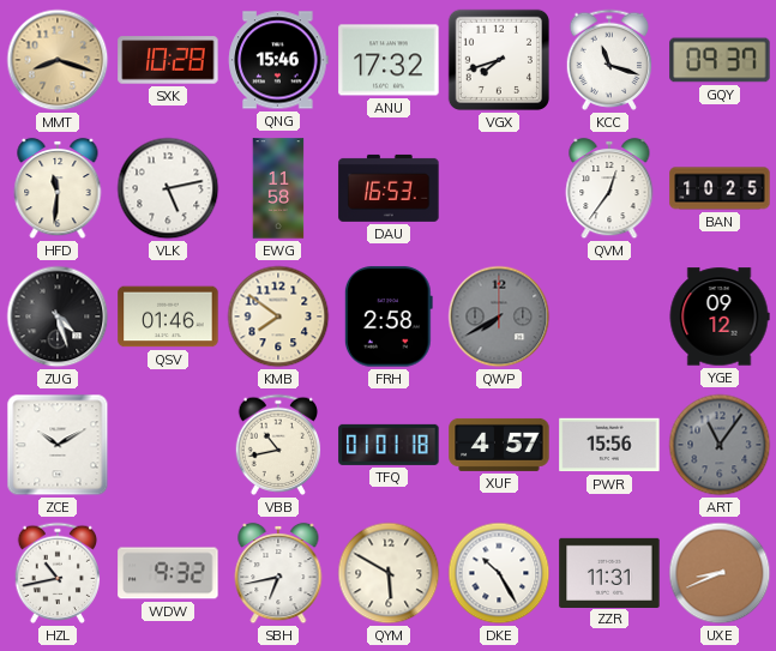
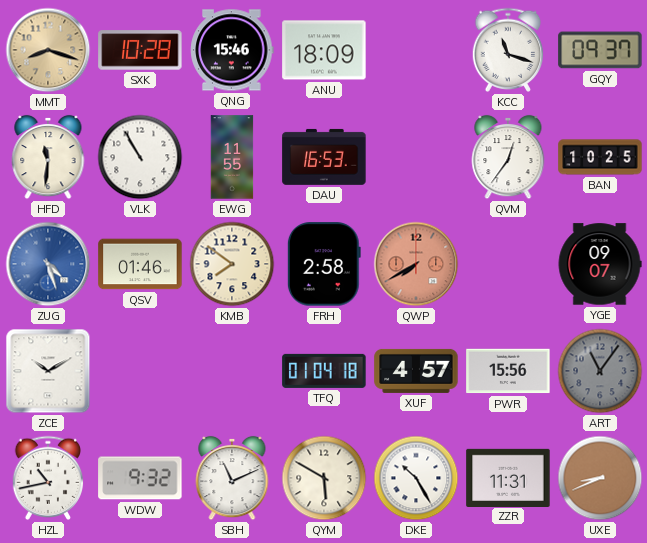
ANU: 17:32 -> 18:09
VGX: 7:42 -> none
VLK: 5:13 -> 10:55
EWG: 11:58 -> 11:55
ZUG dial: black -> blue
QWP dial: grey -> salmon
YGE: 09:12 -> 09:07
VBB: 10:43 -> none
TFQ: 01:01 -> 01:04
SBH: 6:43 -> 11:11
